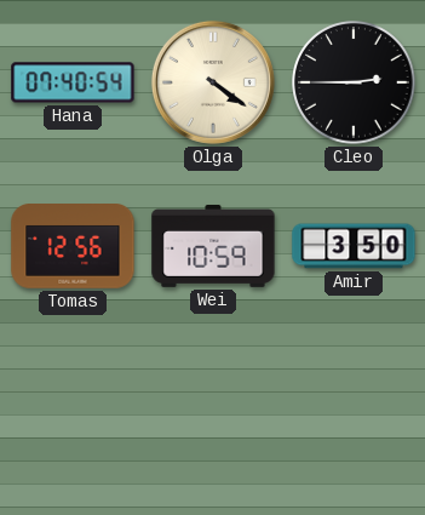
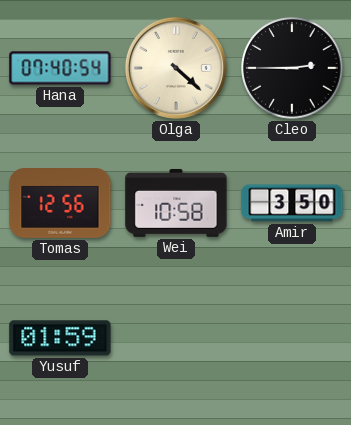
Olga: 4:21 -> 4:22
Wei: 10:59 -> 10:58
Yusuf: none -> 01:59
